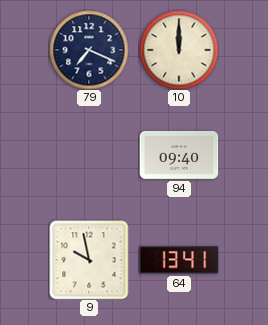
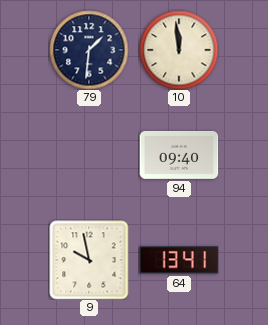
79: 7:19 -> 1:31
10: 12:00 -> 11:59
